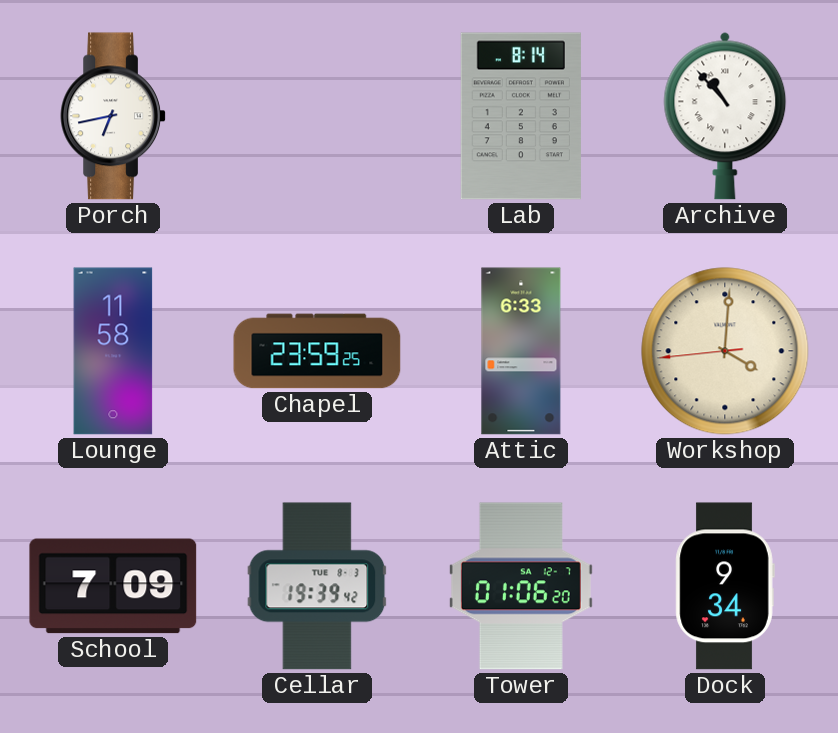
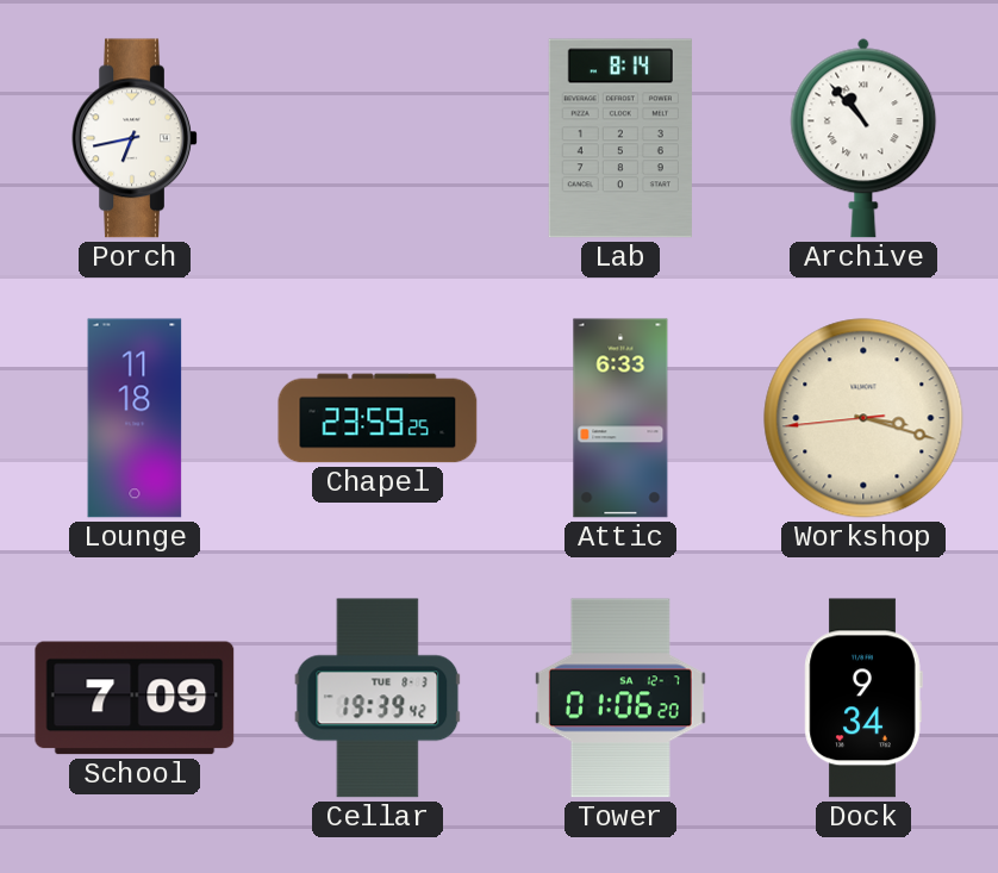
Lounge: 11:58 -> 11:18
Workshop: 4:00 -> 3:17
